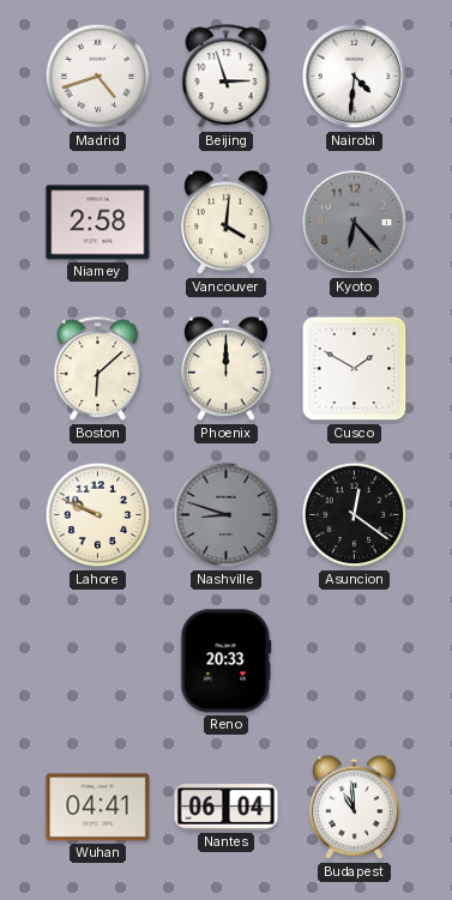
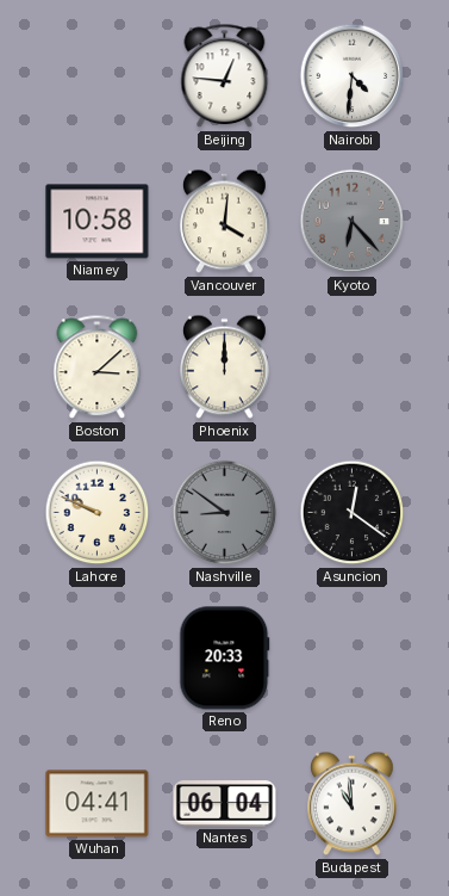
Madrid: 4:42 -> none
Beijing: 2:57 -> 12:46
Niamey: 2:58 -> 10:58
Boston: 6:08 -> 3:08
Cusco: 1:50 -> none
Nashville: 8:48 -> 8:51
